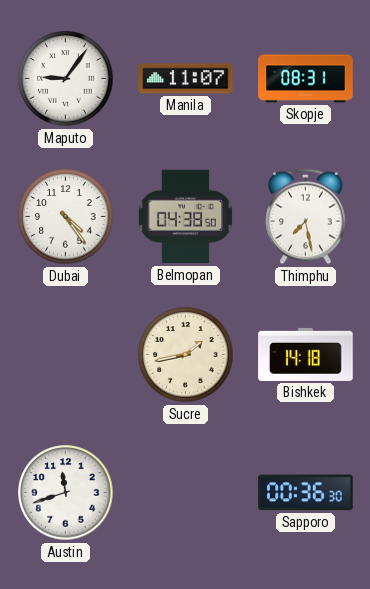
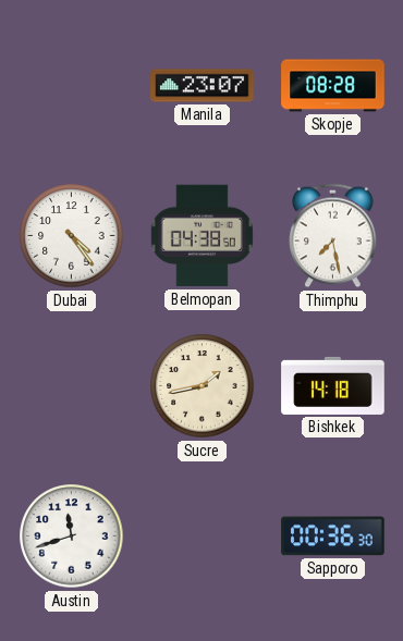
Maputo: 9:06 -> none
Manila: 11:07 -> 23:07
Skopje: 08:31 -> 08:28
